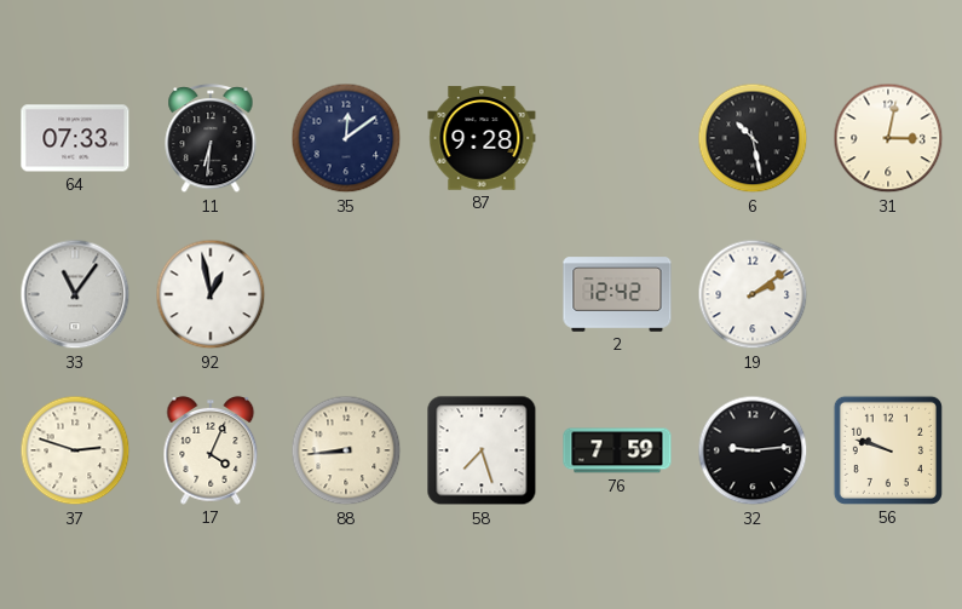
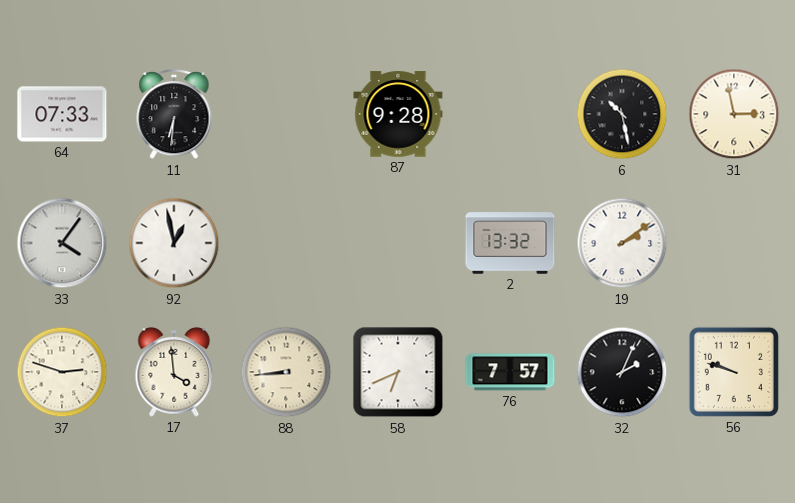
35: 12:09 -> none
31: 3:02 -> 2:58
33: 11:06 -> 4:06
2: 12:42 -> 13:32
17: 4:04 -> 3:59
58: 7:27 -> 6:41
76: 7:59 -> 7:57
32: 9:14 -> 2:04
